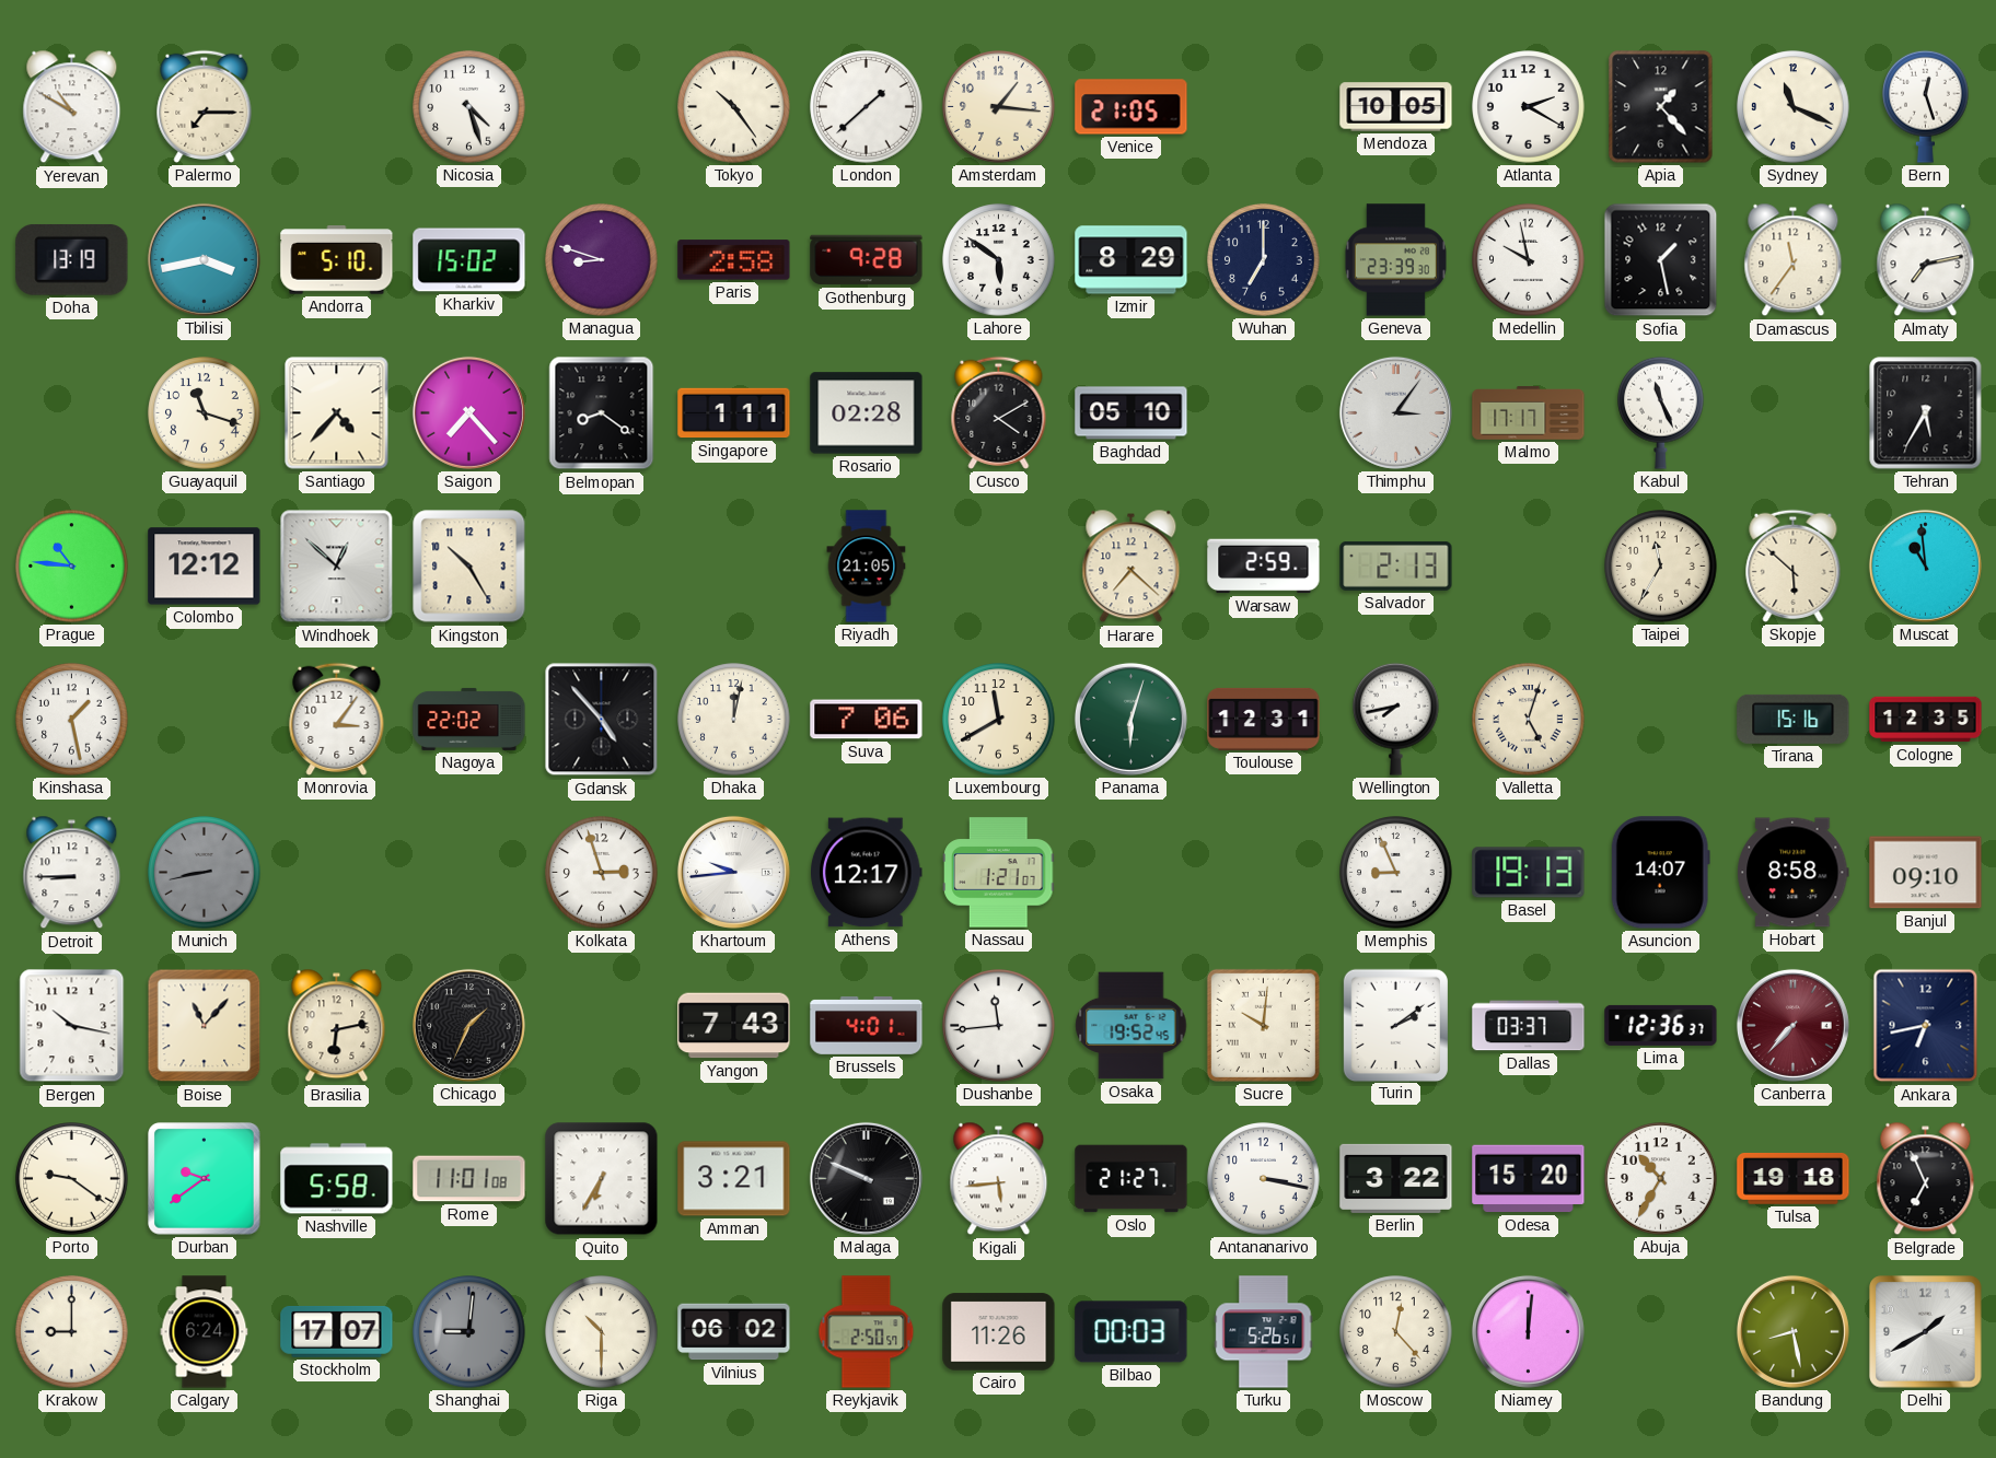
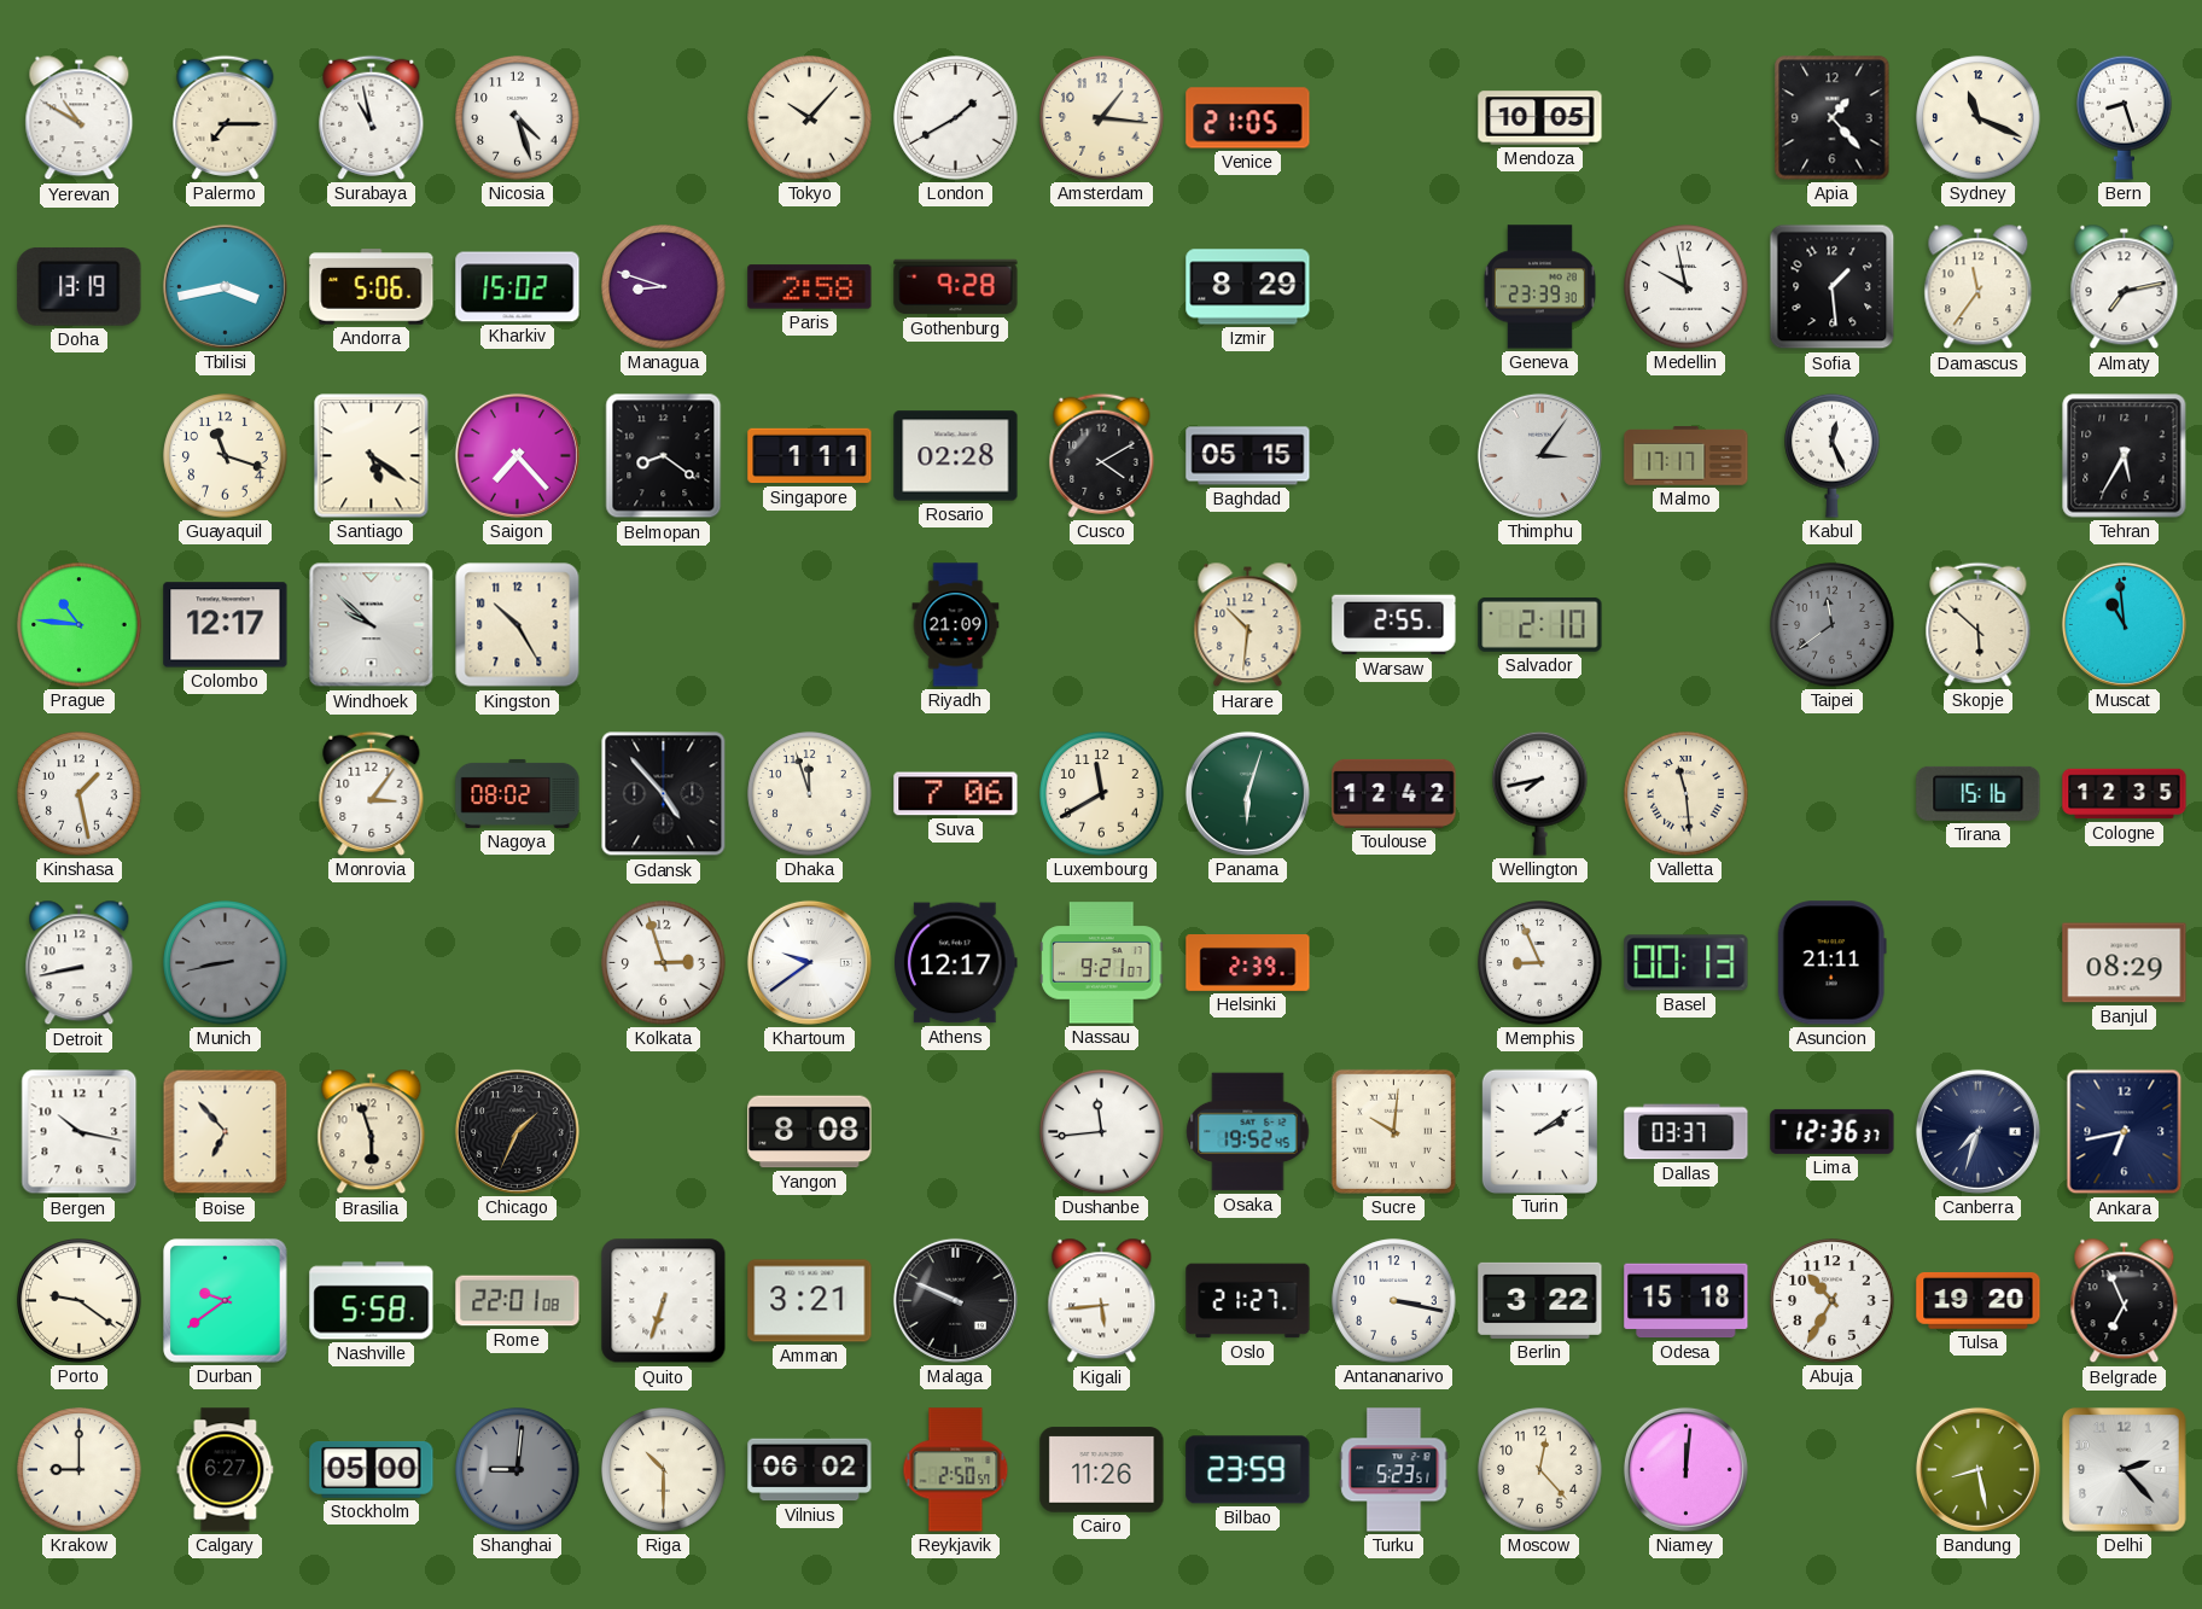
Surabaya: none -> 10:58
Tokyo: 10:24 -> 10:07
London: 1:38 -> 1:40
Atlanta: 2:20 -> none
Bern: 12:27 -> 8:27
Andorra: 5:10 -> 5:06
Lahore: 5:51 -> none
Wuhan: 7:00 -> none
Sofia: 1:28 -> 1:29
Santiago: 4:37 -> 5:21
Baghdad: 05:10 -> 05:15
Kabul: 11:26 -> 12:26
Colombo: 12:12 -> 12:17
Windhoek: 12:52 -> 9:52
Riyadh: 21:05 -> 21:09
Harare: 7:22 -> 10:31
Warsaw: 2:59 -> 2:55
Salvador: 2:13 -> 2:10
Taipei: 11:35 -> 11:39
Taipei dial: cream -> grey
Nagoya: 22:02 -> 08:02
Dhaka: 12:02 -> 11:57
Toulouse: 12:31 -> 12:42
Valletta: 5:03 -> 11:29
Detroit: 8:45 -> 8:43
Khartoum: 9:44 -> 9:39
Nassau: 1:21 -> 9:21
Helsinki: none -> 2:39
Basel: 19:13 -> 00:13
Asuncion: 14:07 -> 21:11
Hobart: 8:58 -> none
Banjul: 09:10 -> 08:29
Boise: 11:07 -> 6:53
Brasilia: 6:13 -> 5:57
Yangon: 7:43 -> 8:08
Brussels: 4:01 -> none
Canberra: 7:37 -> 7:33
Canberra dial: burgundy -> navy
Rome: 11:01 -> 22:01
Quito: 6:35 -> 6:33
Odesa: 15:20 -> 15:18
Tulsa: 19:18 -> 19:20
Calgary: 6:24 -> 6:27
Stockholm: 17:07 -> 05:00
Bilbao: 00:03 -> 23:59
Turku: 5:26 -> 5:23
Delhi: 1:40 -> 2:23
